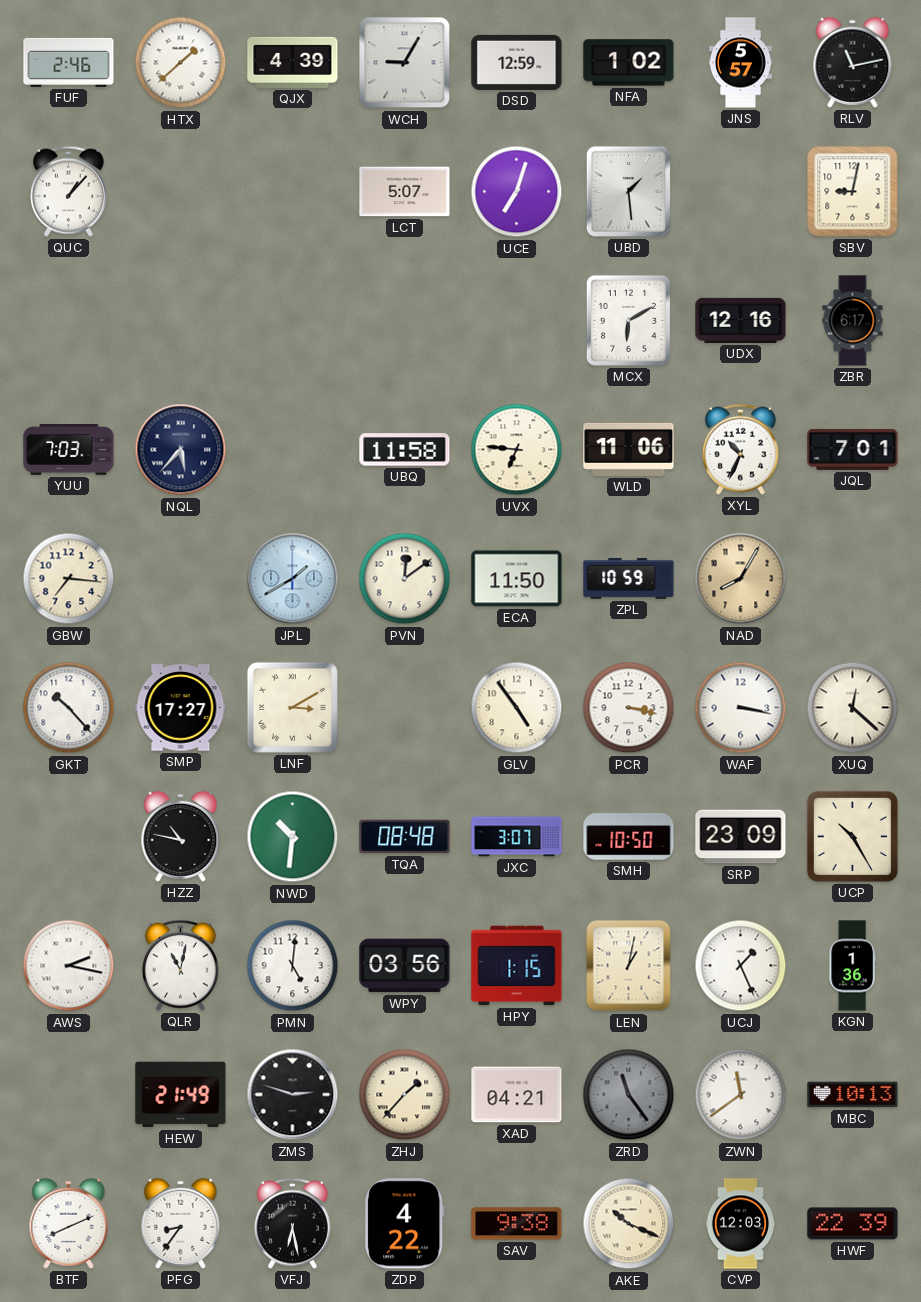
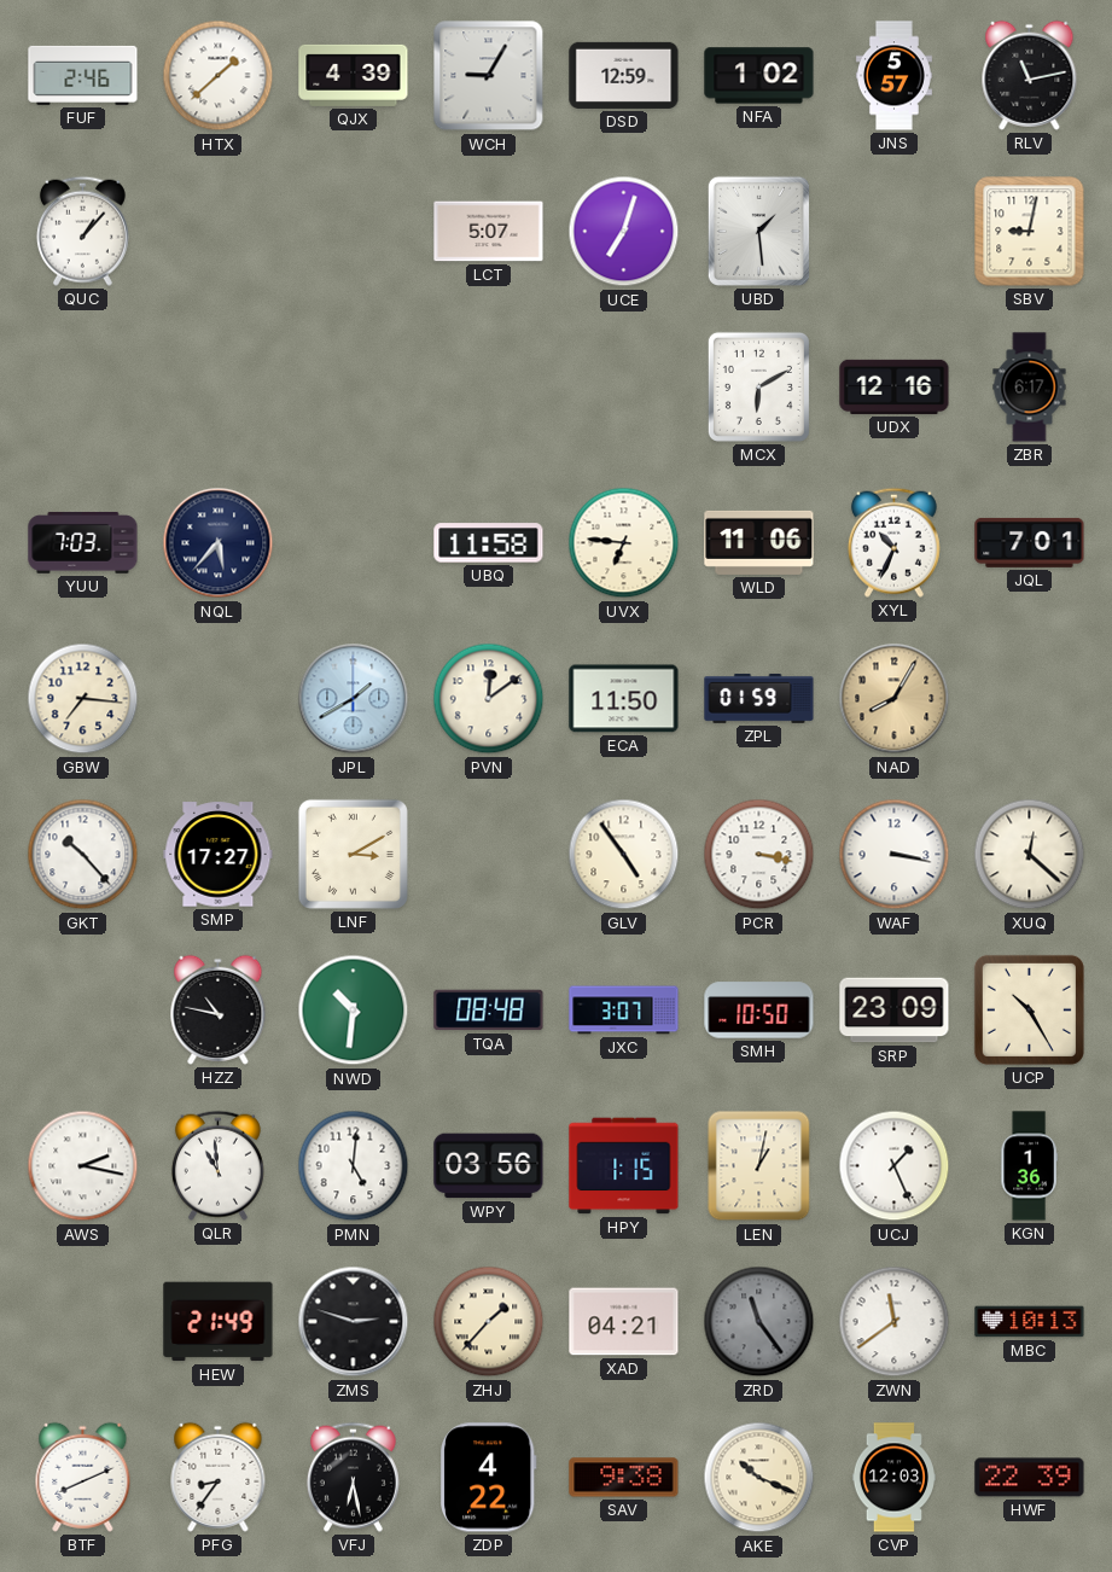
ZPL: 10:59 -> 01:59
QLR: 11:02 -> 10:59
